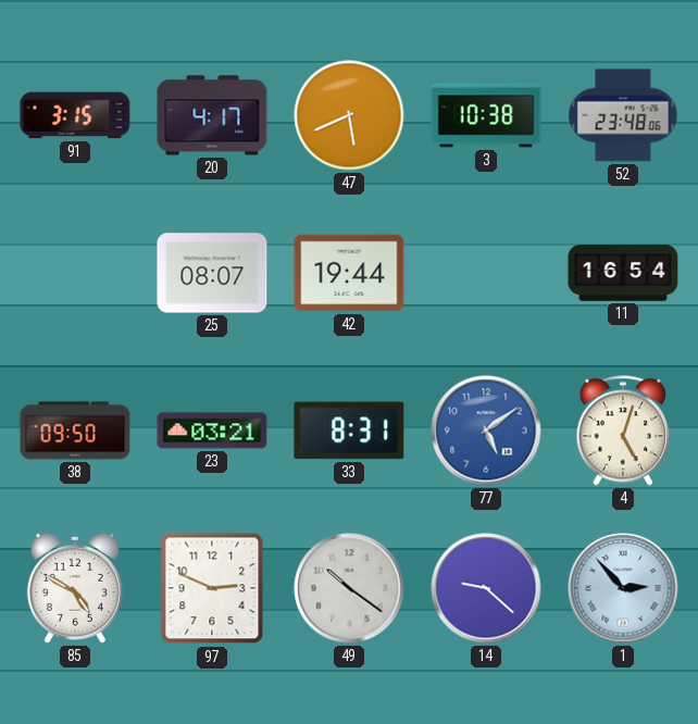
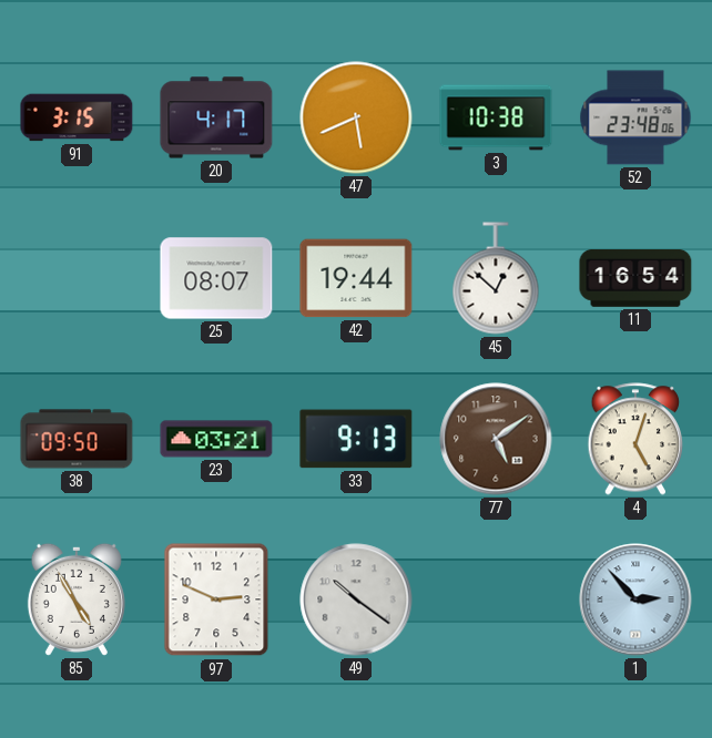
45: none -> 12:52
33: 8:31 -> 9:13
77 dial: blue -> brown
85: 4:50 -> 4:55
14: 9:22 -> none
